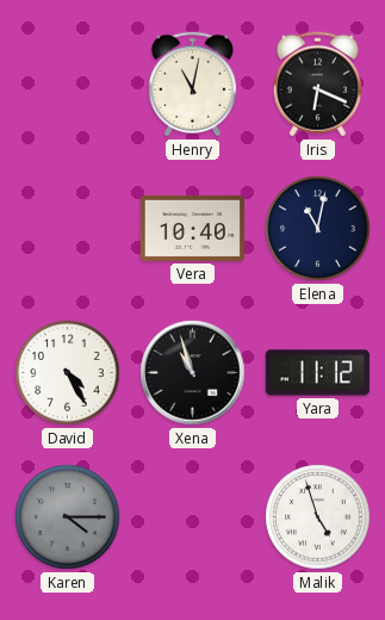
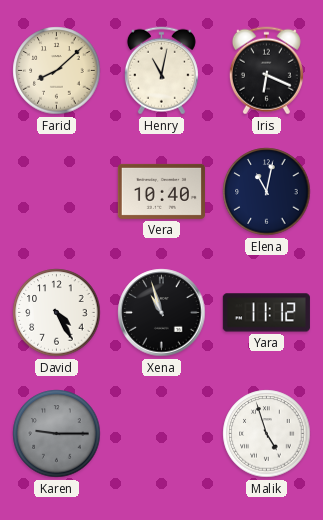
Farid: none -> 8:08
Karen: 4:15 -> 9:15
